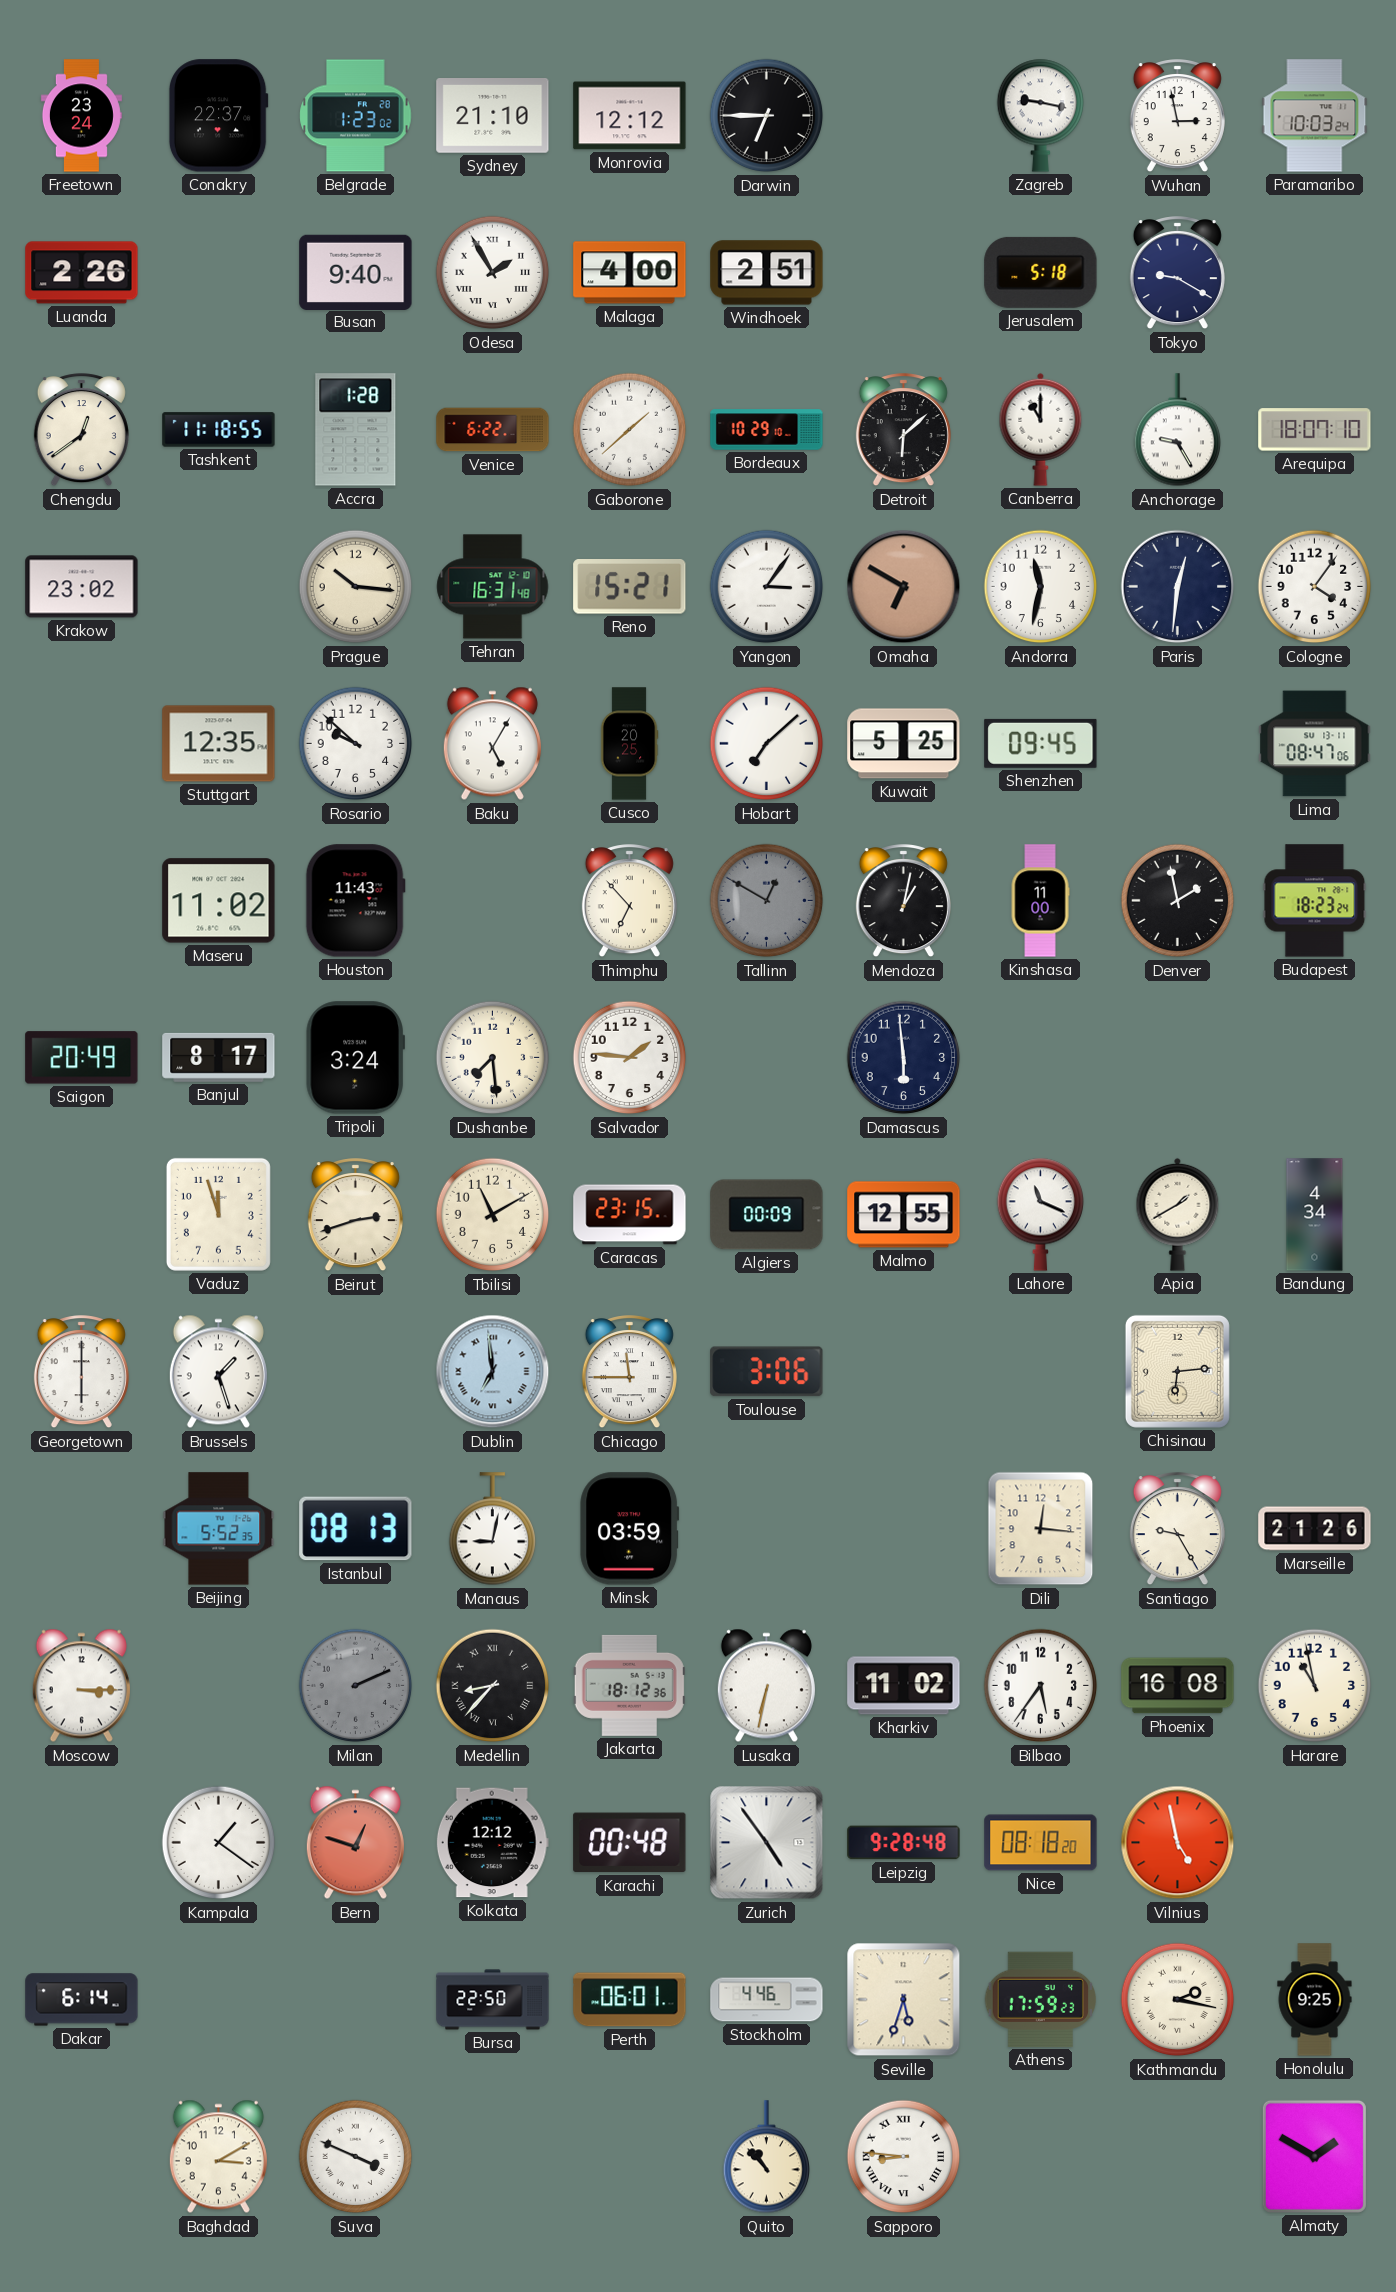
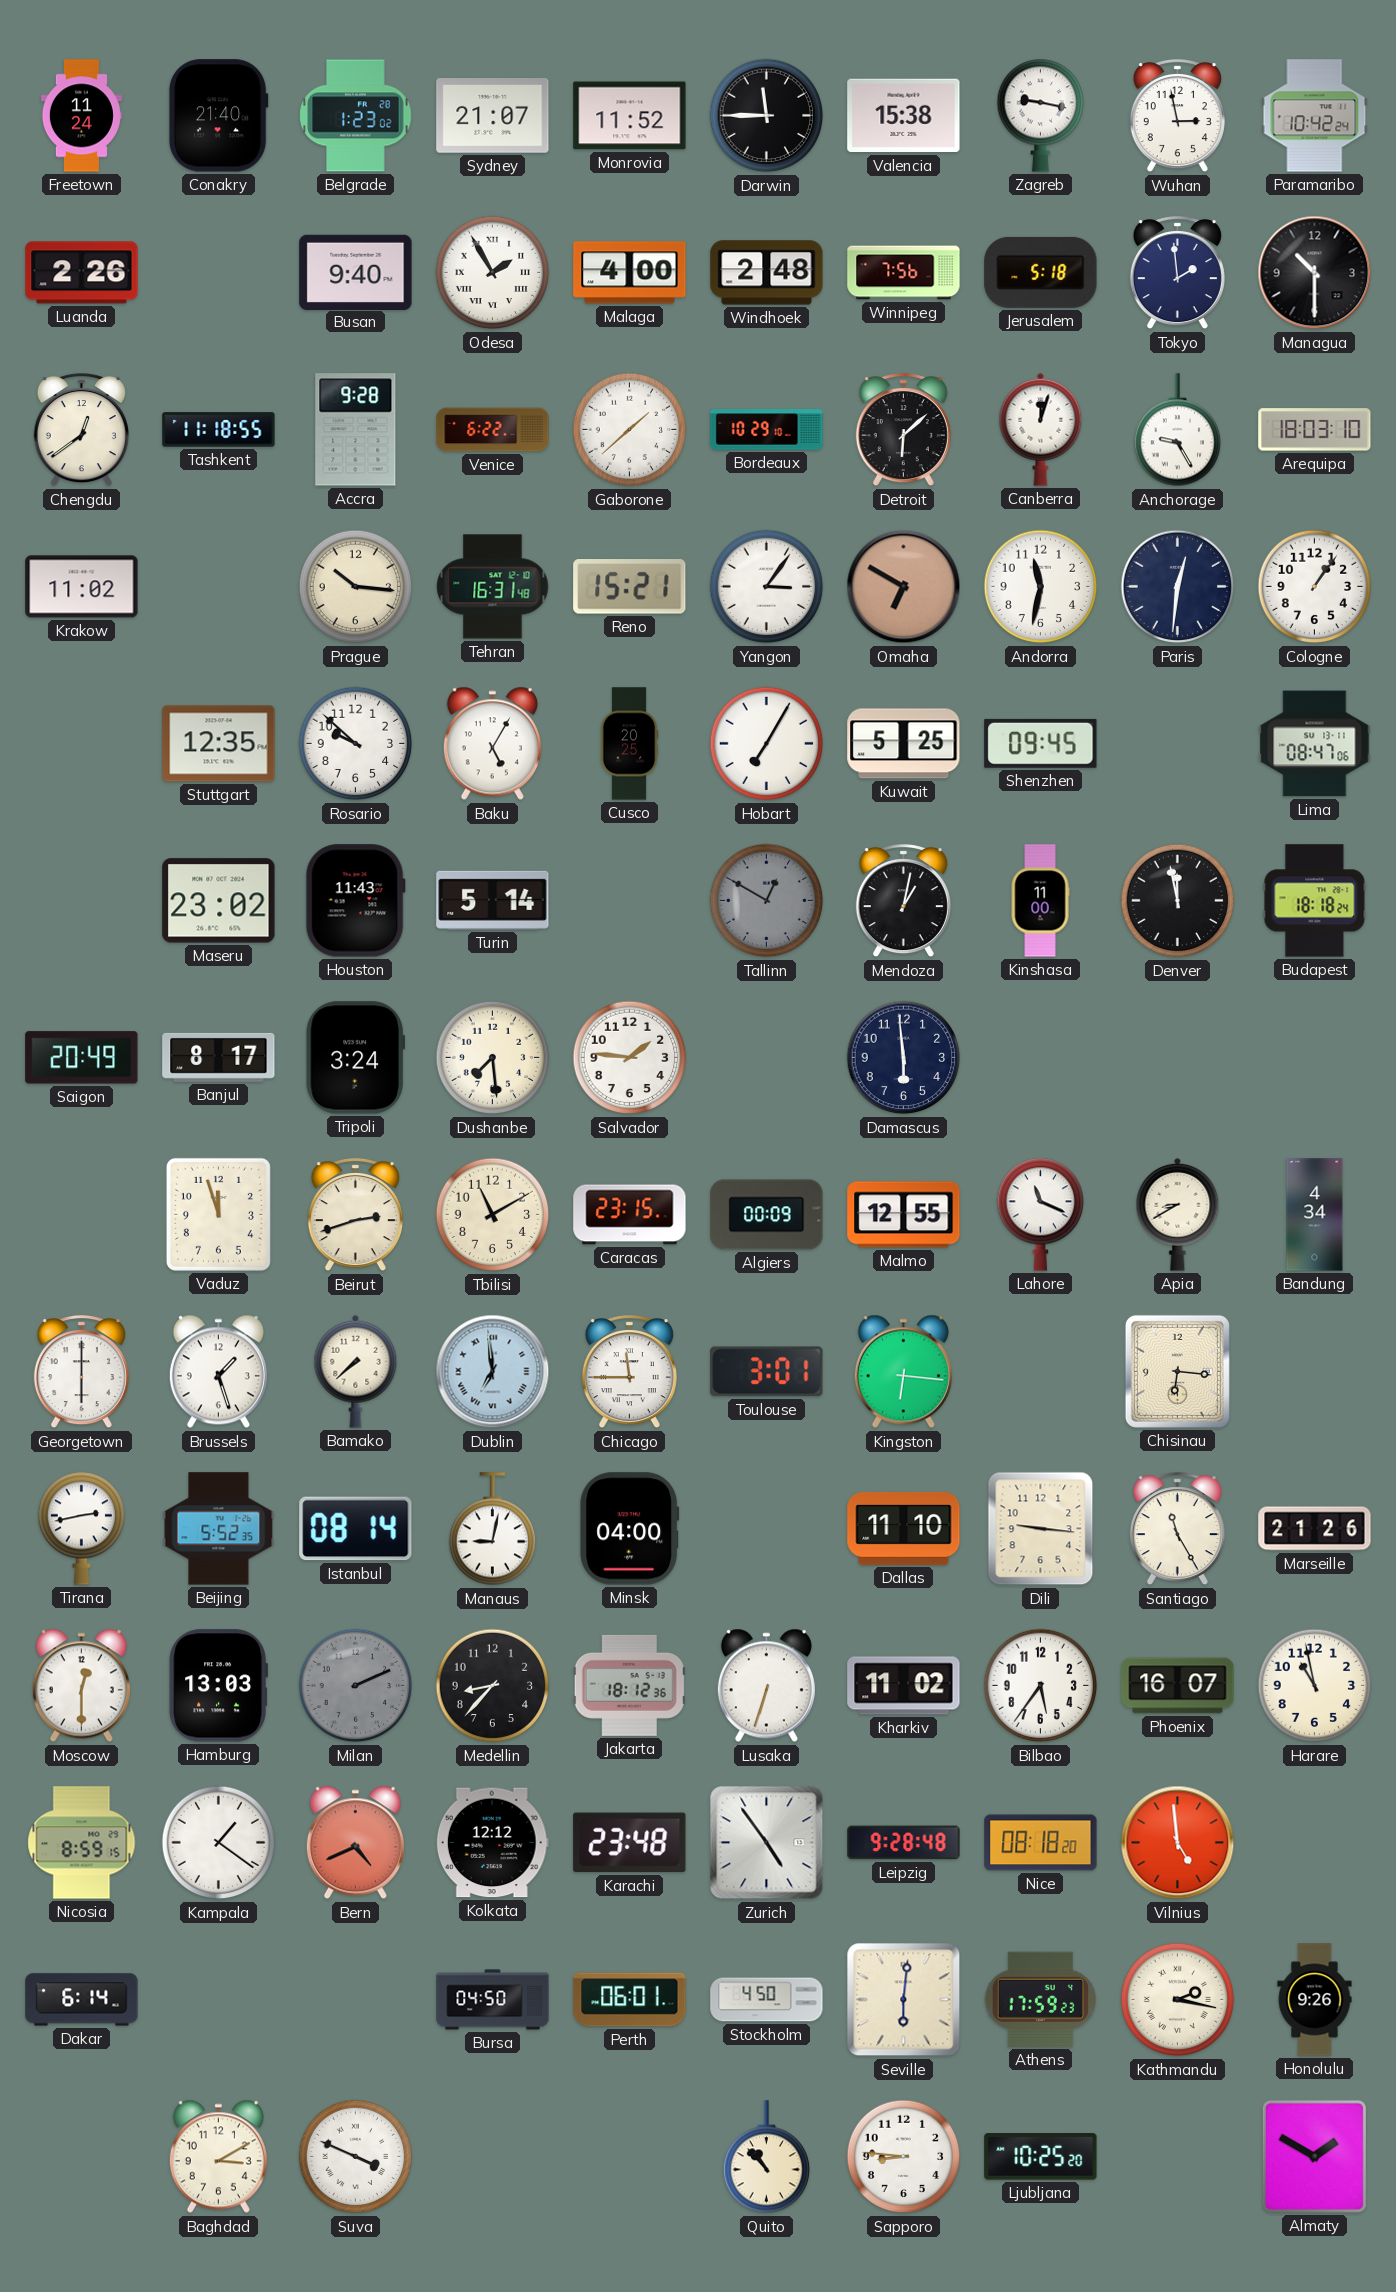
Freetown: 23:24 -> 11:24
Conakry: 22:37 -> 21:40
Sydney: 21:10 -> 21:07
Monrovia: 12:12 -> 11:52
Darwin: 6:45 -> 11:45
Valencia: none -> 15:38
Paramaribo: 10:03 -> 10:42
Windhoek: 2:51 -> 2:48
Winnipeg: none -> 7:56
Tokyo: 9:20 -> 1:59
Managua: none -> 10:30
Accra: 1:28 -> 9:28
Canberra: 11:00 -> 12:03
Arequipa: 18:07 -> 18:03
Krakow: 23:02 -> 11:02
Cologne: 4:06 -> 1:06
Hobart: 7:08 -> 7:05
Maseru: 11:02 -> 23:02
Turin: none -> 5:14
Thimphu: 6:53 -> none
Denver: 1:58 -> 11:58
Budapest: 18:23 -> 18:18
Apia: 1:40 -> 8:40
Bamako: none -> 7:38
Toulouse: 3:06 -> 3:01
Kingston: none -> 6:16
Chisinau: 6:14 -> 6:16
Tirana: none -> 2:43
Istanbul: 08:13 -> 08:14
Minsk: 03:59 -> 04:00
Dallas: none -> 11:10
Dili: 12:16 -> 9:16
Santiago: 9:25 -> 11:25
Moscow: 3:15 -> 12:30
Hamburg: none -> 13:03
Medellin numerals: Roman -> Arabic
Lusaka: 6:32 -> 6:33
Phoenix: 16:08 -> 16:07
Nicosia: none -> 8:59
Bern: 12:48 -> 4:41
Karachi: 00:48 -> 23:48
Vilnius: 4:58 -> 4:59
Bursa: 22:50 -> 04:50
Stockholm: 4:46 -> 4:50
Seville: 5:33 -> 6:01
Honolulu: 9:25 -> 9:26
Sapporo numerals: Roman -> Arabic
Ljubljana: none -> 10:25
